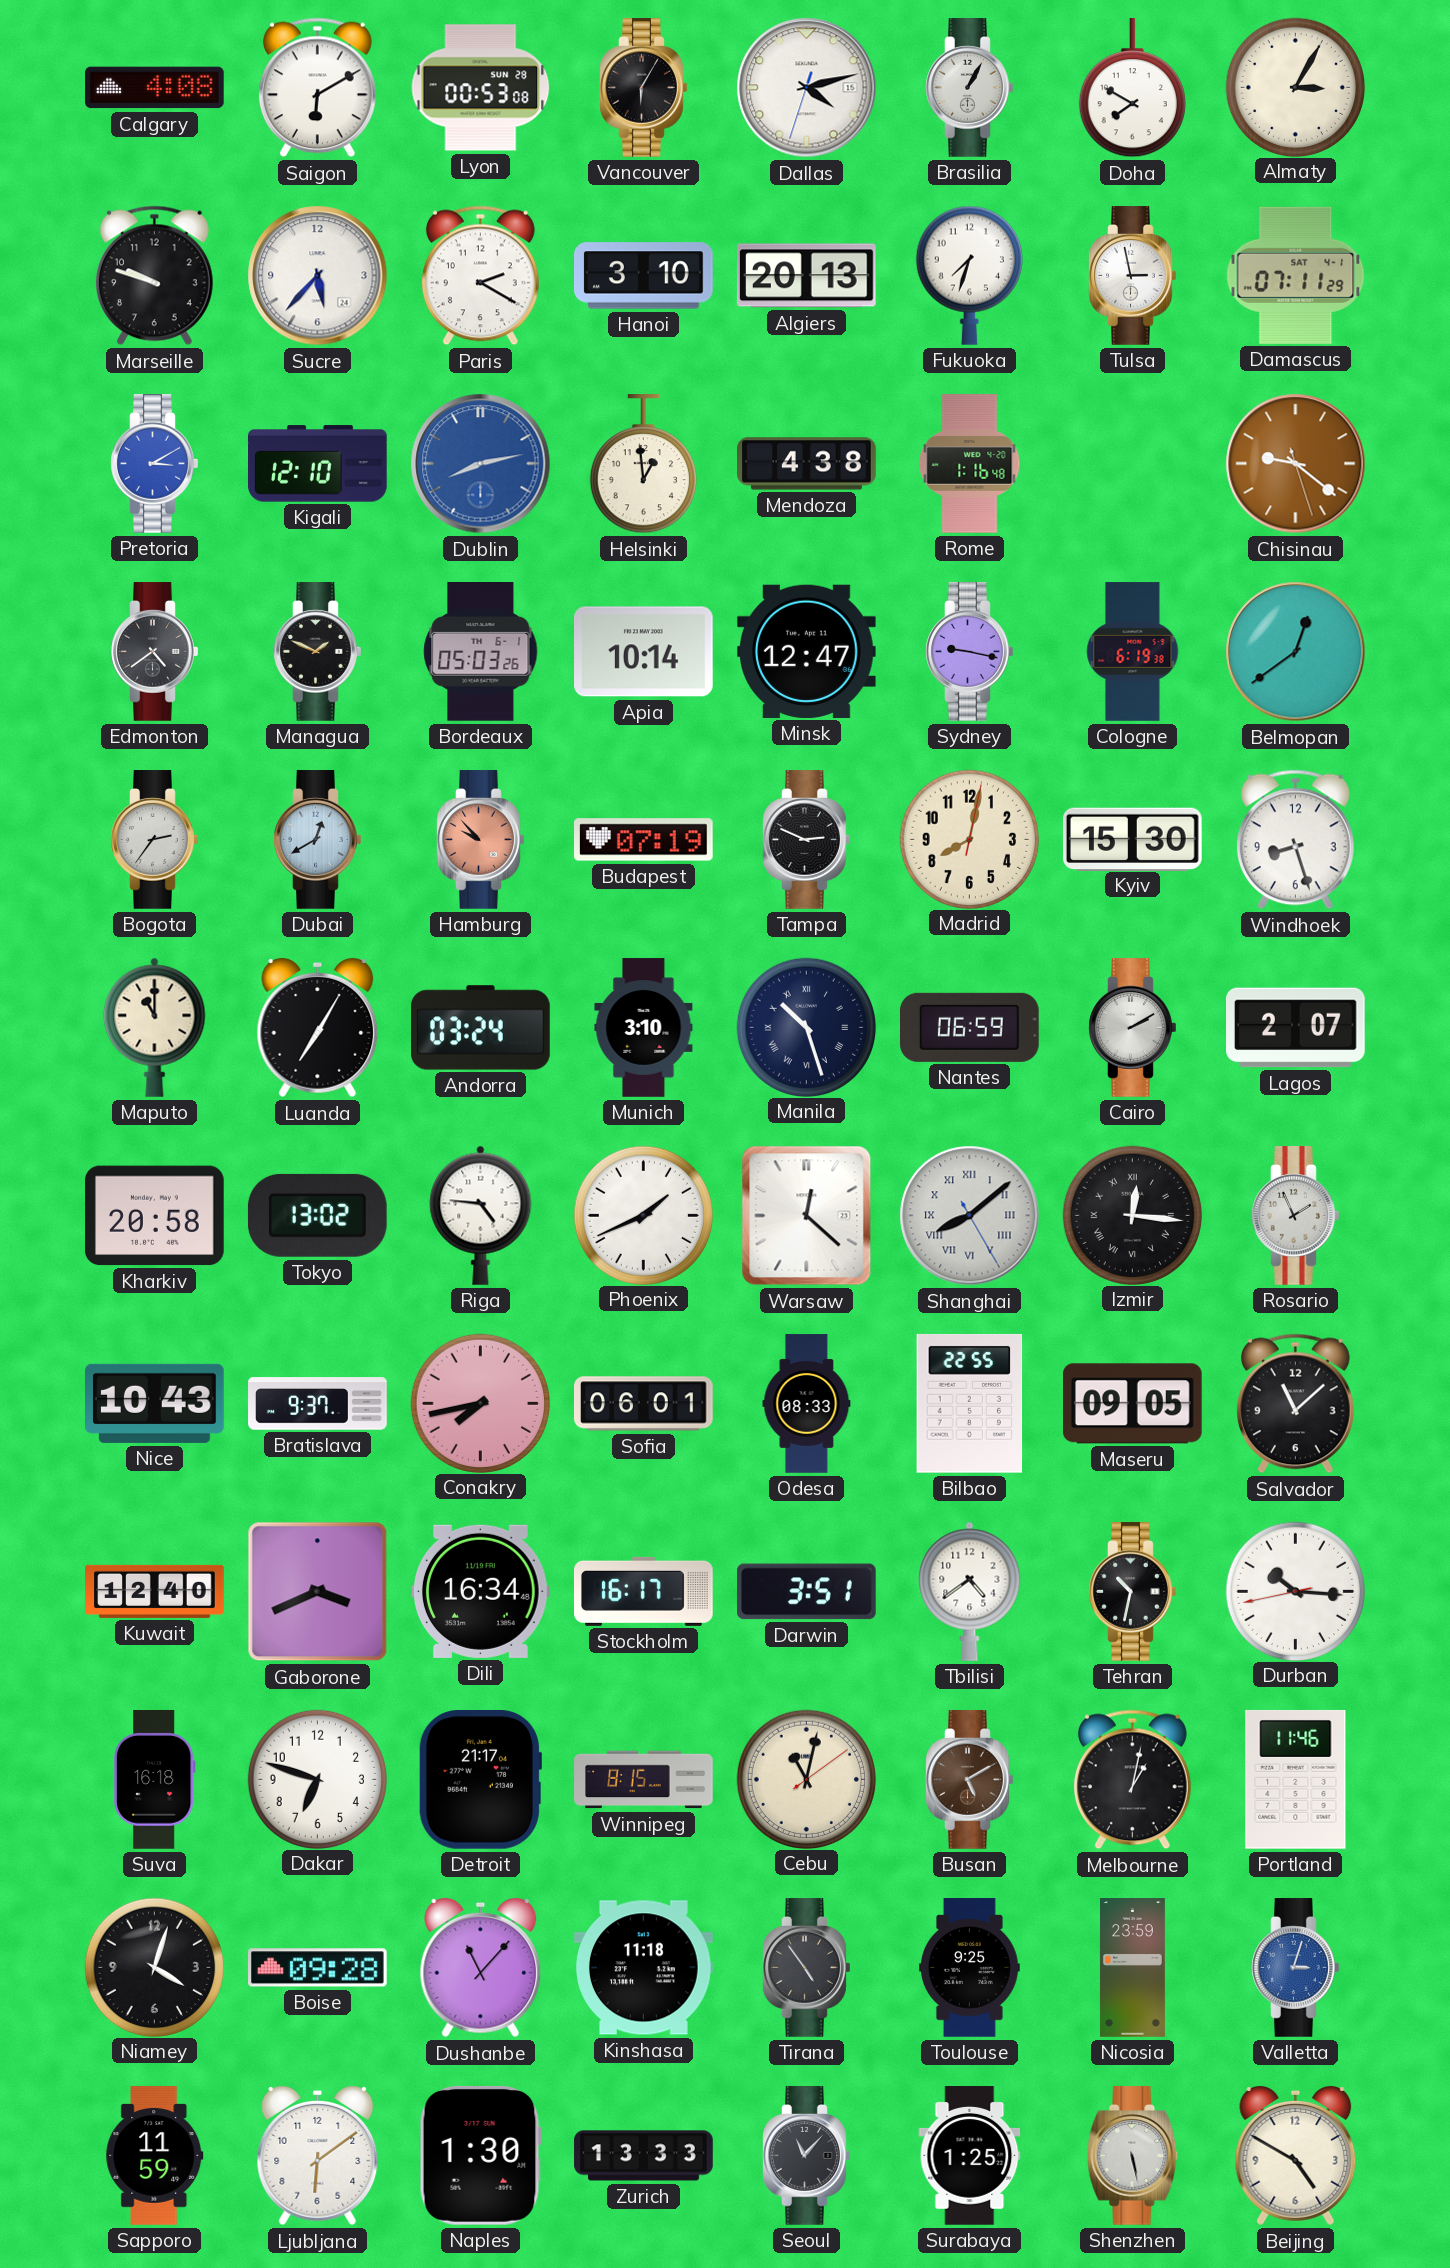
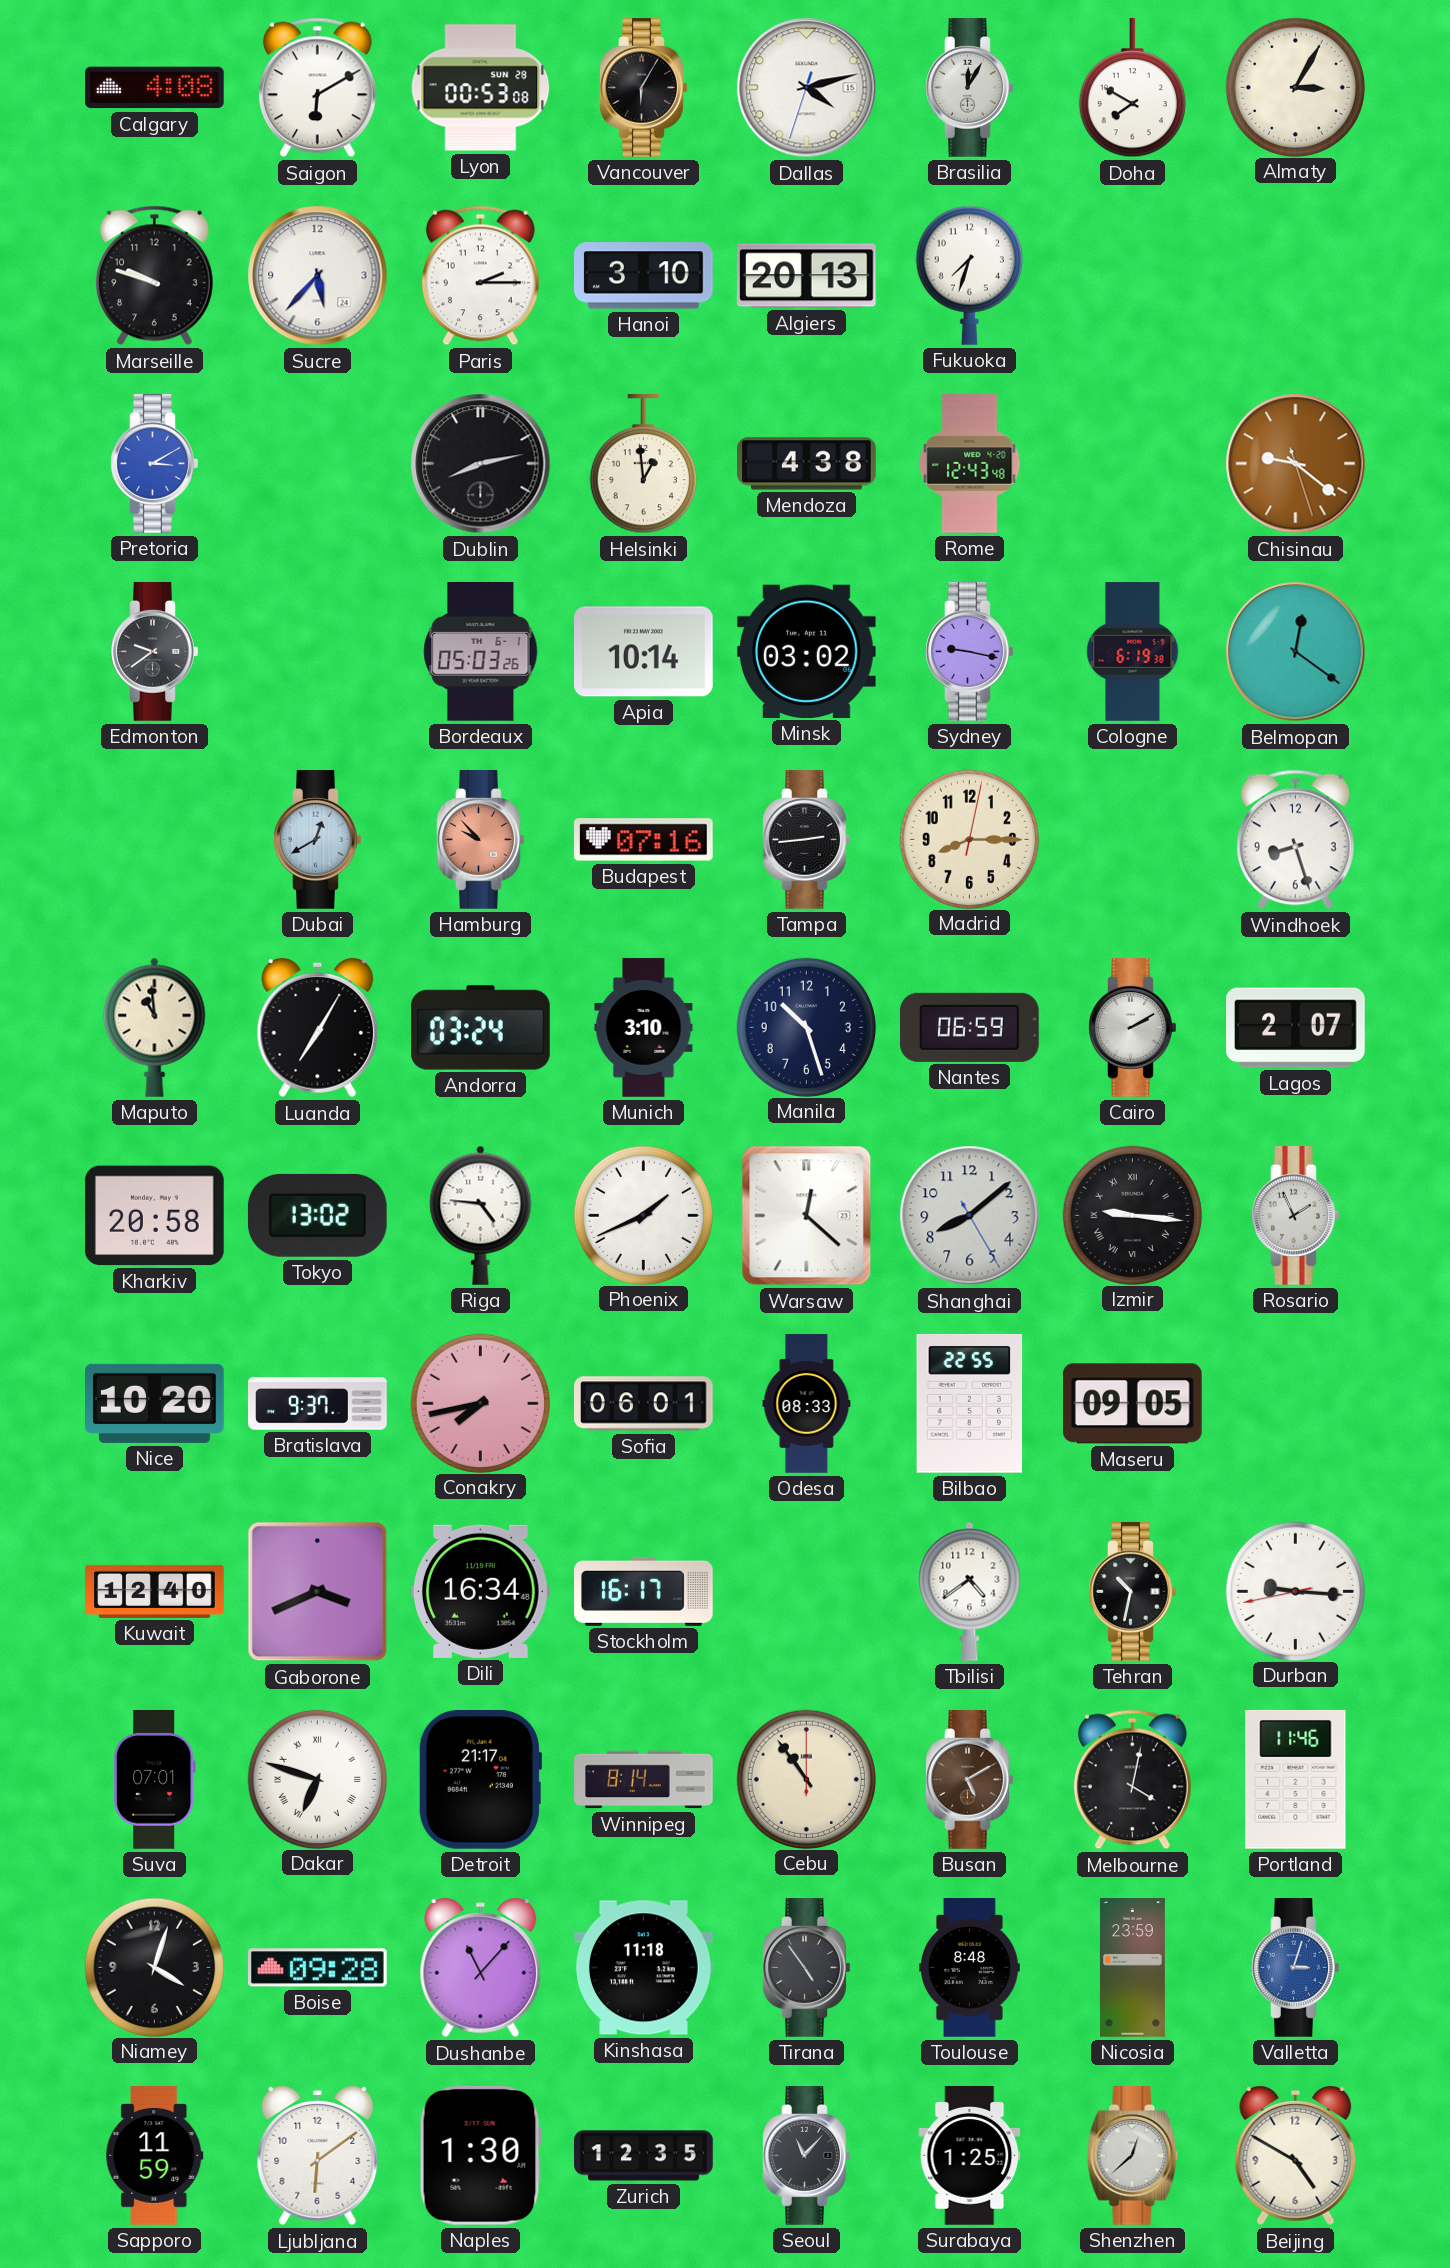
Brasilia: 1:05 -> 12:05
Paris: 2:20 -> 2:15
Tulsa: 2:58 -> none
Damascus: 07:11 -> none
Kigali: 12:10 -> none
Dublin dial: blue -> black
Rome: 1:16 -> 12:43
Edmonton: 4:39 -> 9:39
Managua: 1:49 -> none
Minsk: 12:47 -> 03:02
Belmopan: 12:39 -> 12:21
Bogota: 2:36 -> none
Budapest: 07:19 -> 07:16
Tampa: 2:49 -> 2:44
Madrid: 8:02 -> 8:15
Kyiv: 15:30 -> none
Maputo: 11:00 -> 10:59
Manila numerals: Roman -> Arabic
Shanghai numerals: Roman -> Arabic
Izmir: 12:16 -> 9:16
Nice: 10:43 -> 10:20
Salvador: 11:08 -> none
Darwin: 3:51 -> none
Durban: 10:15 -> 9:15
Suva: 16:18 -> 07:01
Dakar numerals: Arabic -> Roman
Winnipeg: 8:15 -> 8:14
Cebu: 11:02 -> 10:54
Melbourne: 1:02 -> 4:02
Toulouse: 9:25 -> 8:48
Zurich: 13:33 -> 12:35
Shenzhen: 5:28 -> 12:38
